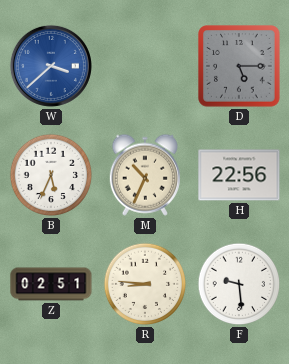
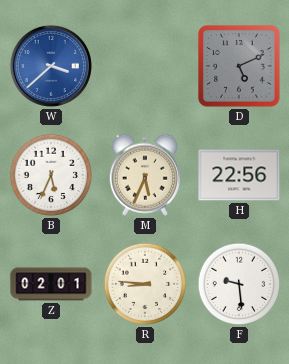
D: 5:15 -> 5:11
M: 10:34 -> 5:34
Z: 02:51 -> 02:01
